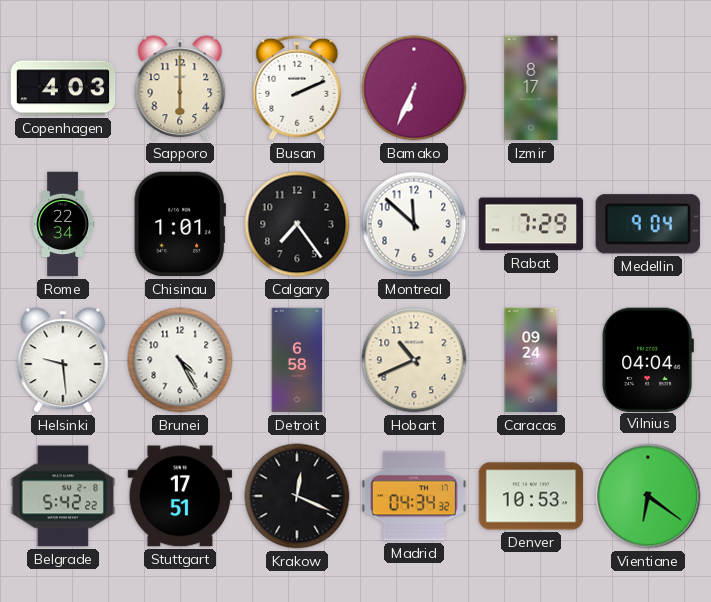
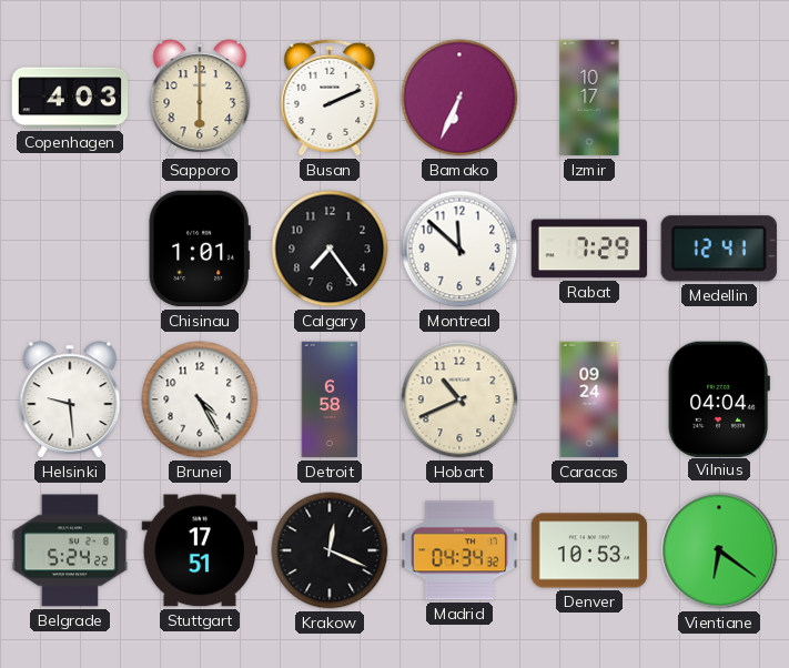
Izmir: 8:17 -> 10:17
Rome: 22:34 -> none
Medellin: 9:04 -> 12:41
Belgrade: 5:42 -> 5:24
